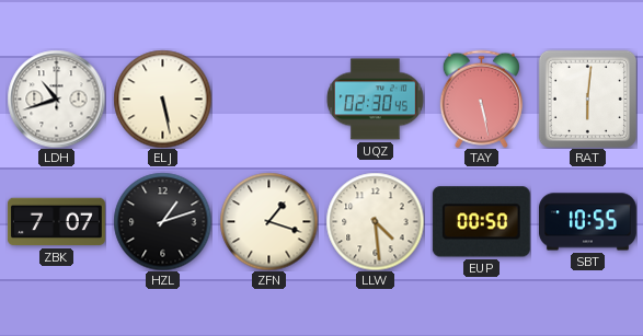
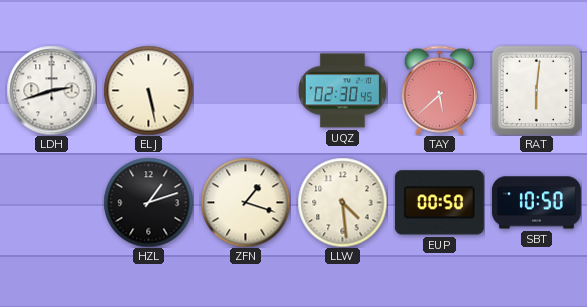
LDH: 10:42 -> 2:42
TAY: 5:28 -> 5:38
ZBK: 7:07 -> none
SBT: 10:55 -> 10:50
